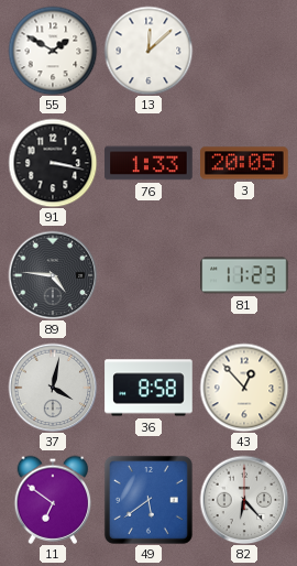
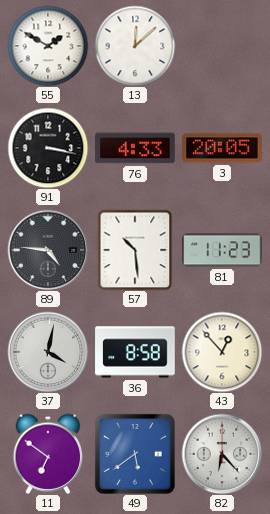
76: 1:33 -> 4:33
57: none -> 10:29
